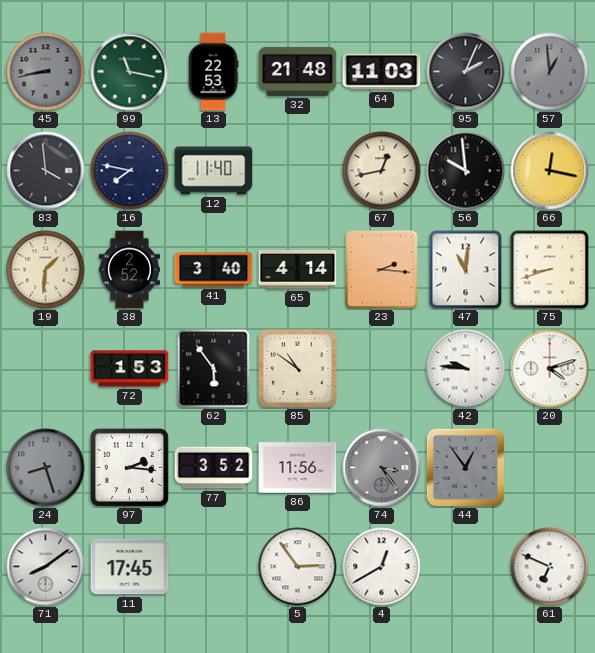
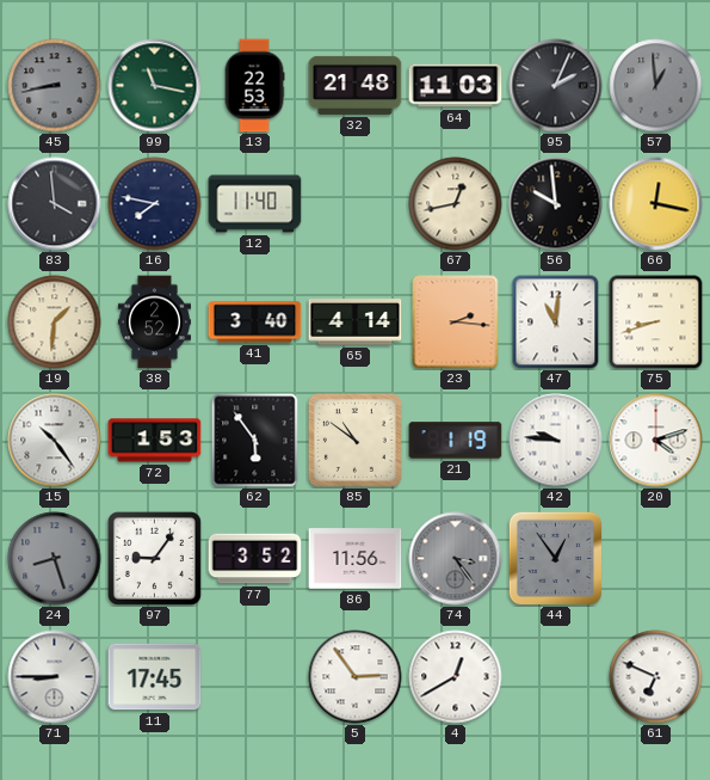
15: none -> 10:24
21: none -> 1:19
97: 2:16 -> 9:06
71: 8:09 -> 8:45
